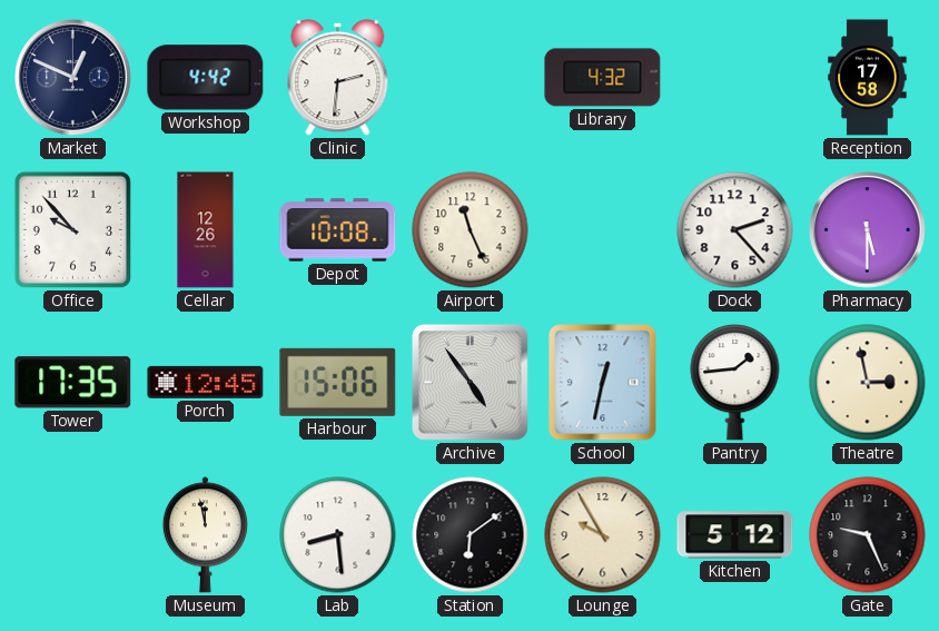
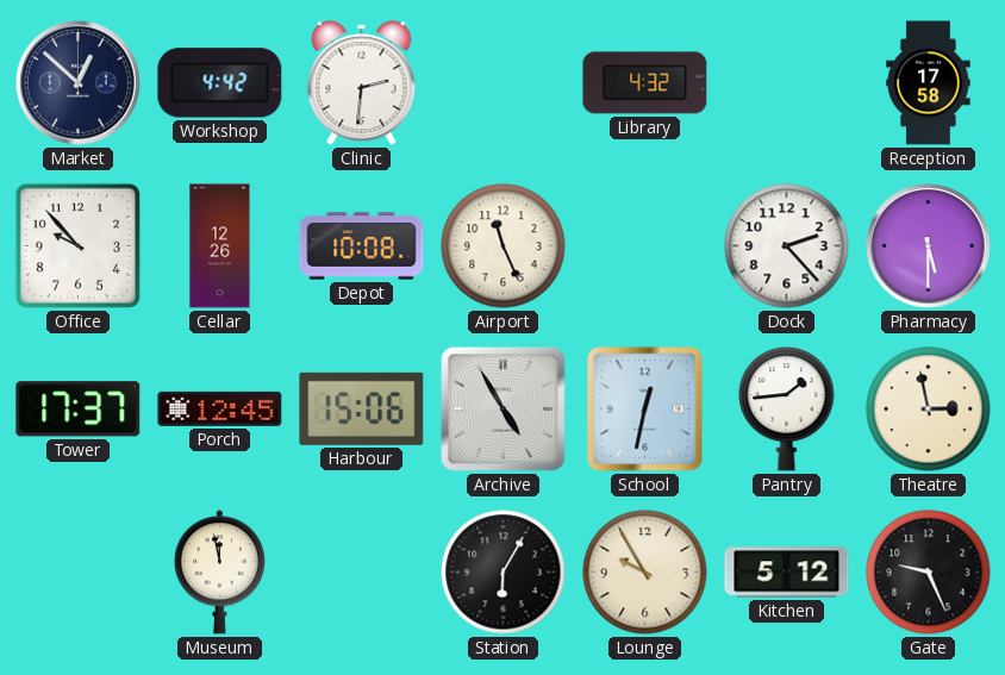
Market: 12:49 -> 12:52
Tower: 17:35 -> 17:37
Archive: 4:54 -> 4:55
Lab: 8:29 -> none
Station: 6:09 -> 6:05
